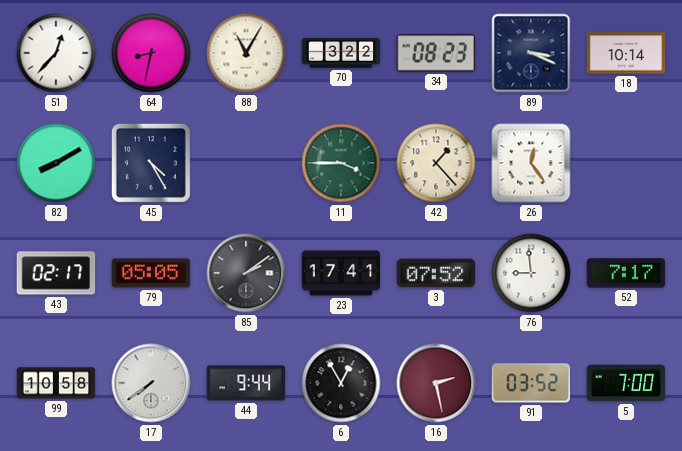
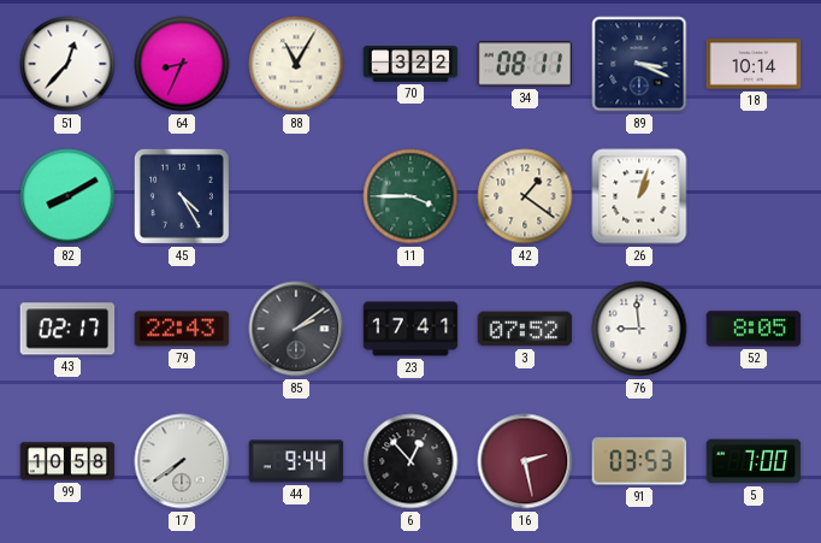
64: 8:32 -> 8:34
34: 08:23 -> 08:11
42: 1:23 -> 1:21
26: 12:24 -> 1:03
79: 05:05 -> 22:43
52: 7:17 -> 8:05
6: 12:55 -> 12:53
91: 03:52 -> 03:53
